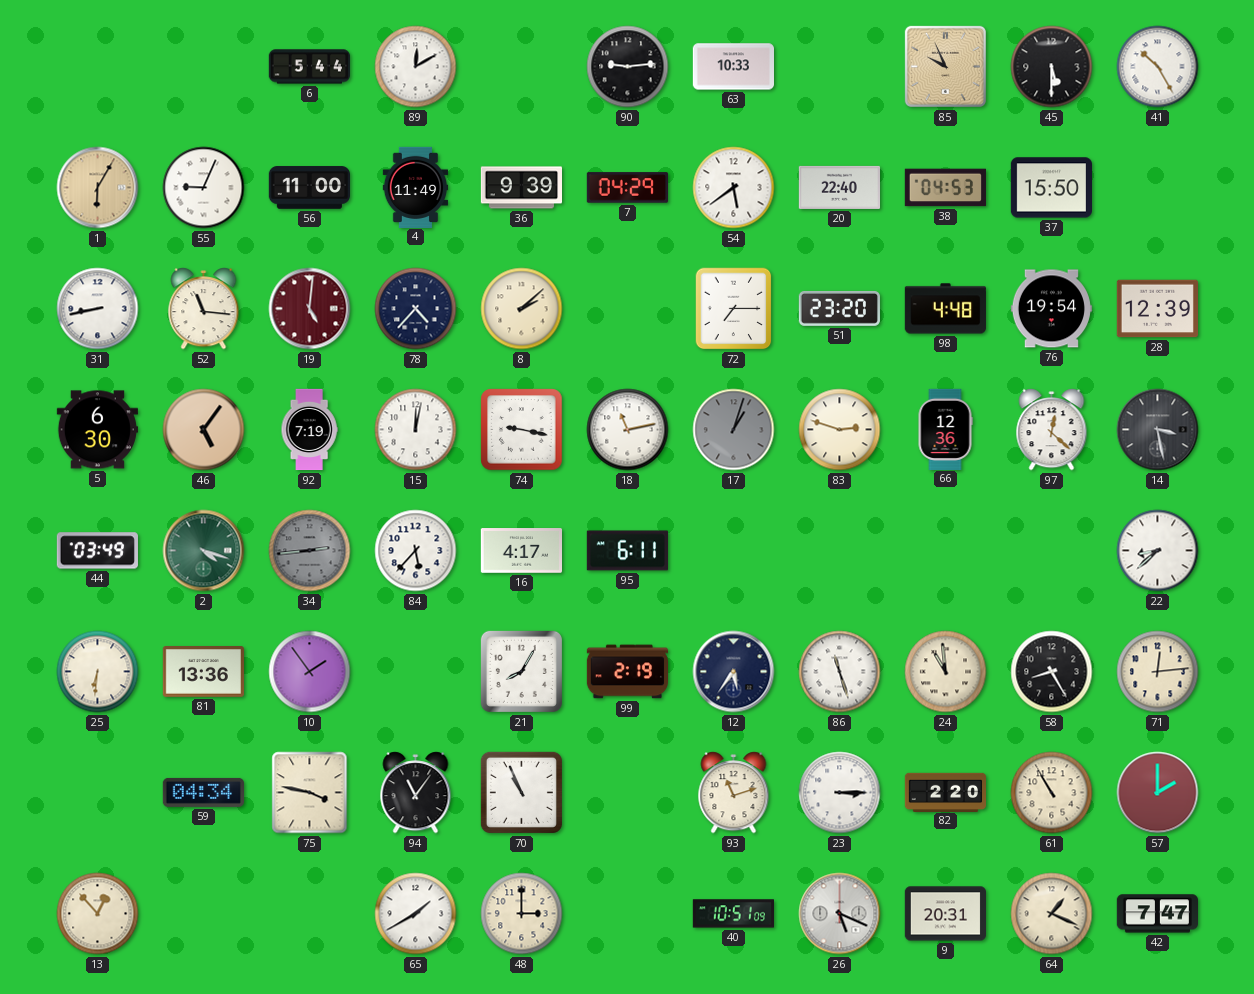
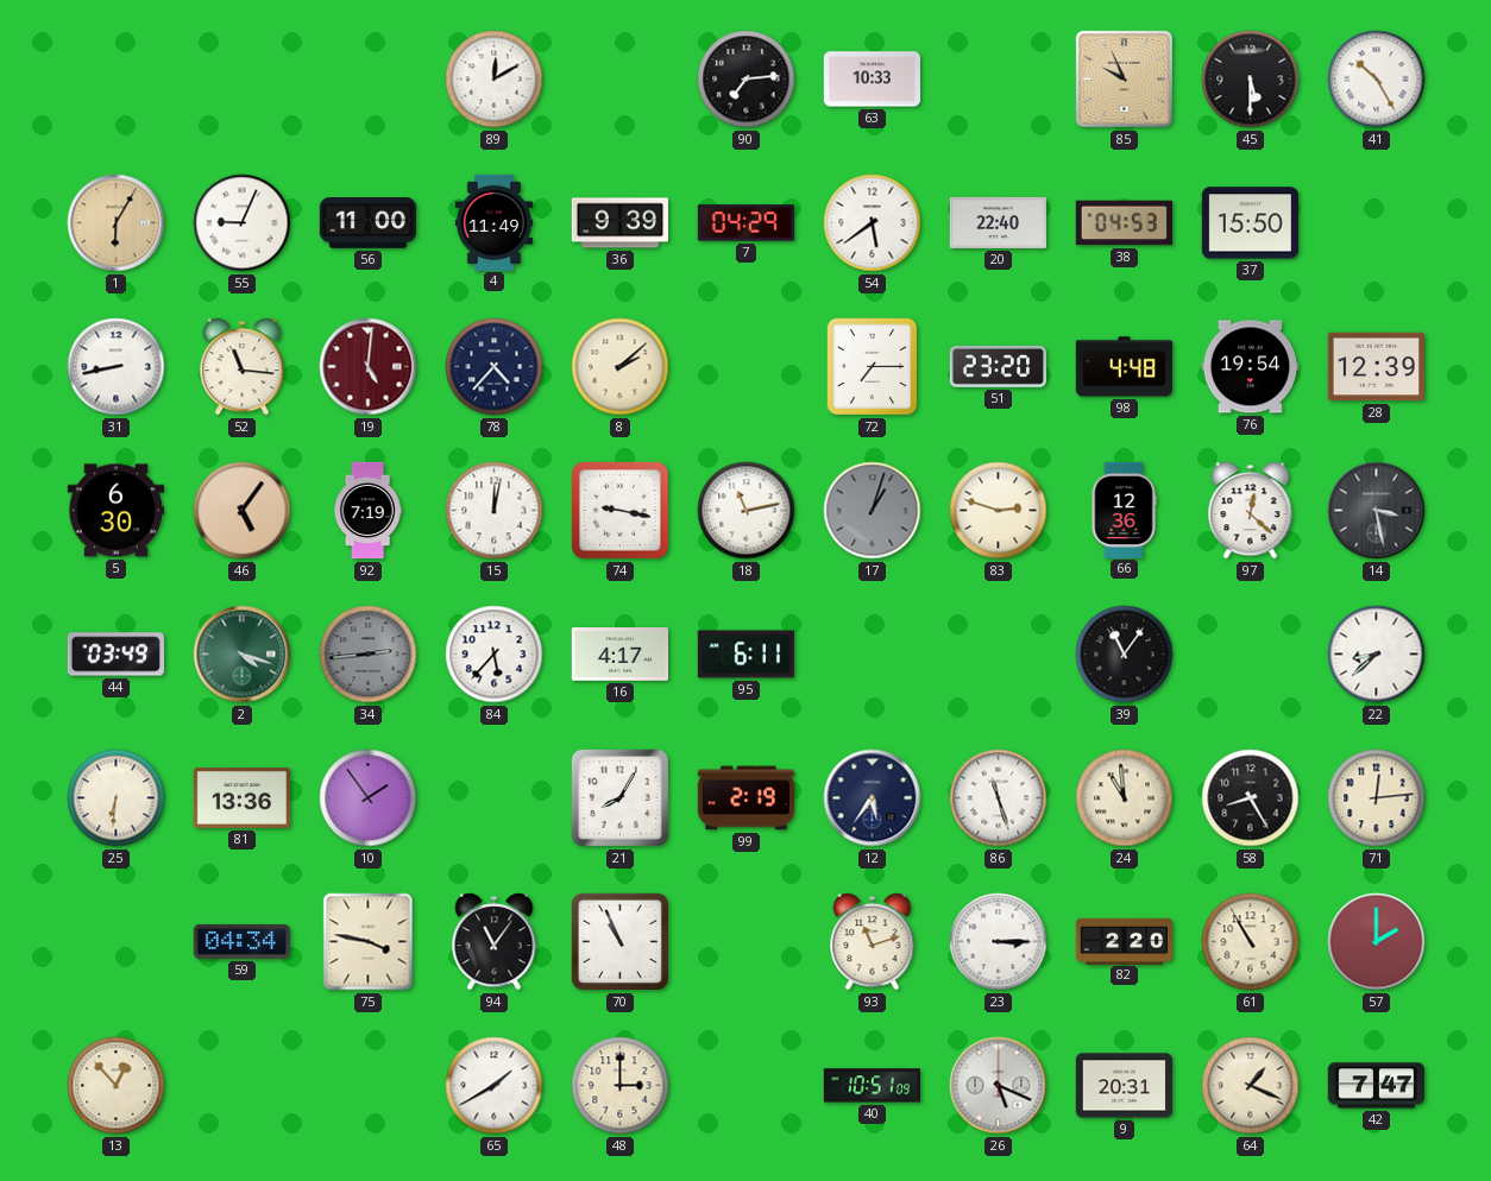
6: 5:44 -> none
90: 9:14 -> 7:14
39: none -> 11:06
